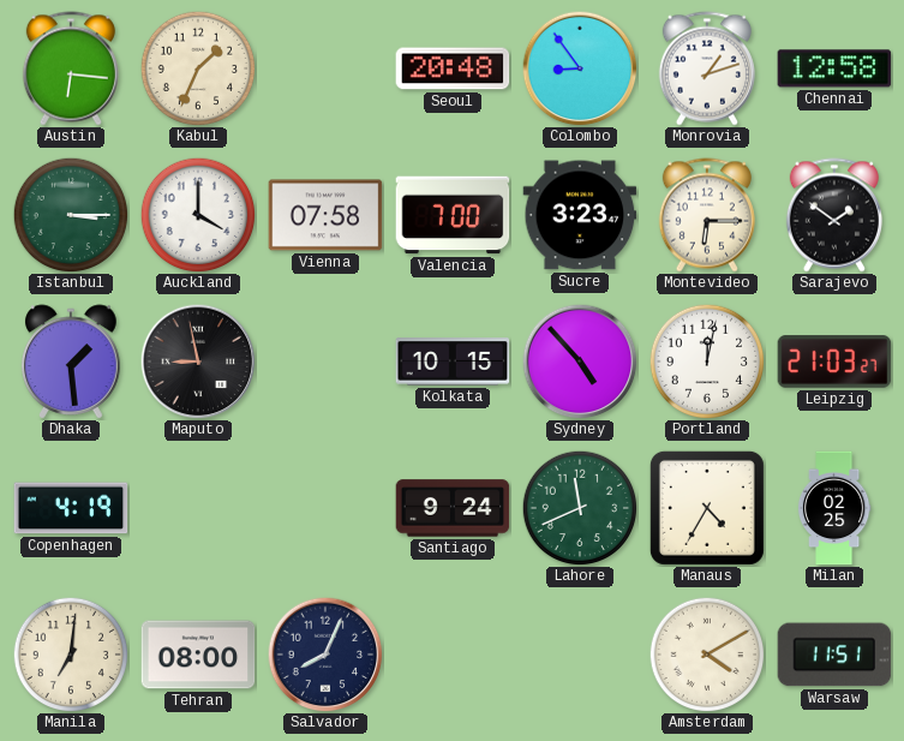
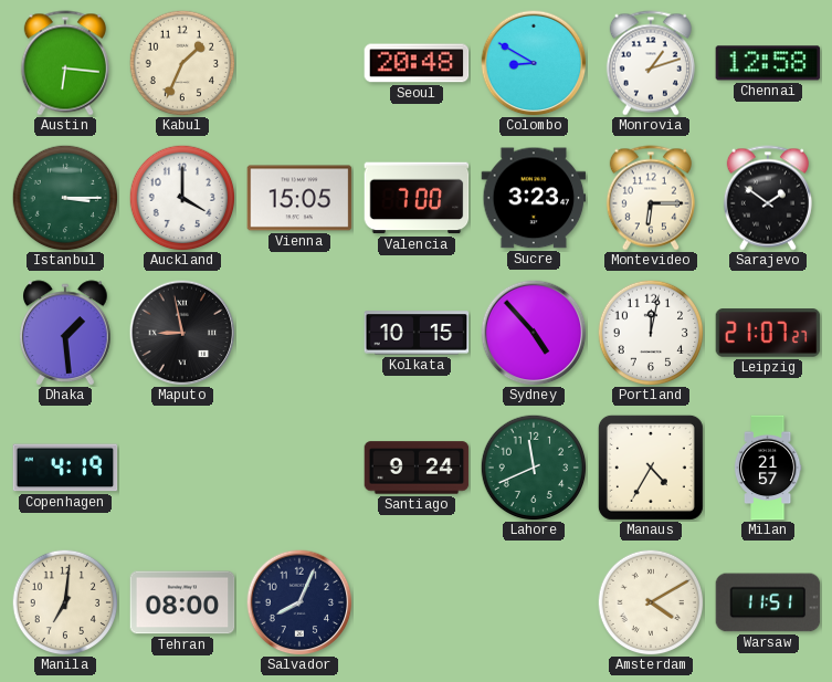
Colombo: 8:54 -> 8:50
Vienna: 07:58 -> 15:05
Leipzig: 21:03 -> 21:07
Milan: 02:25 -> 21:57
